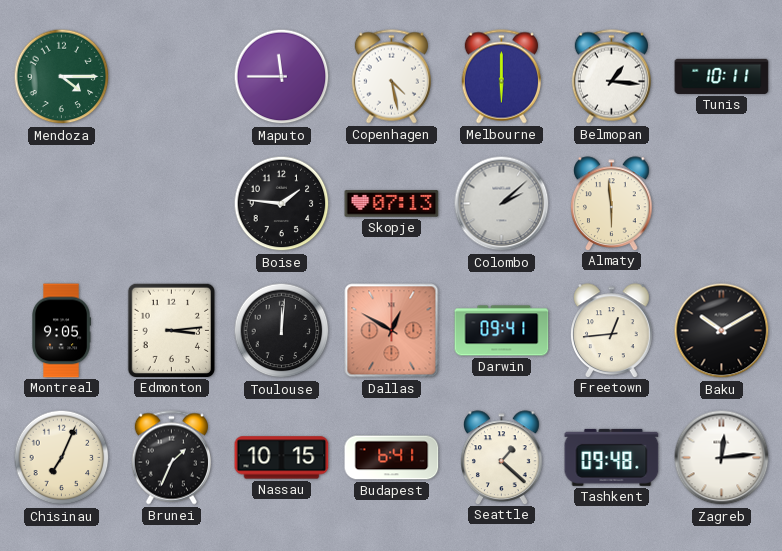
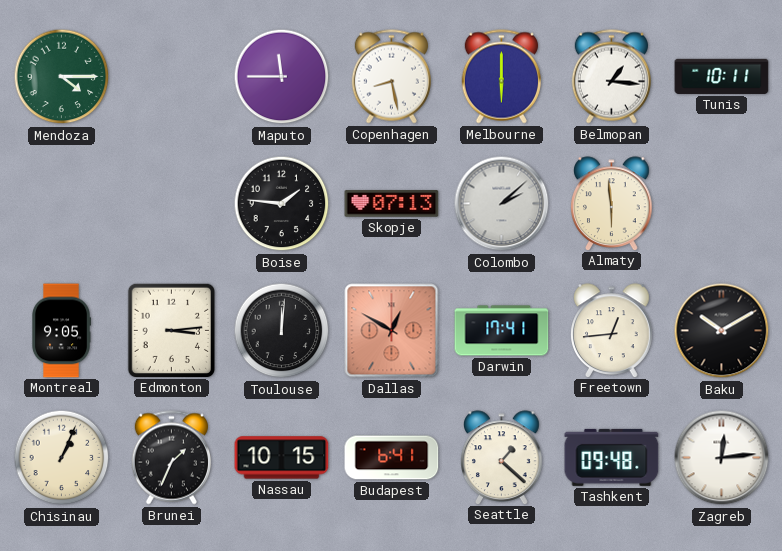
Copenhagen: 4:28 -> 8:28
Darwin: 09:41 -> 17:41
Chisinau: 7:04 -> 1:04
